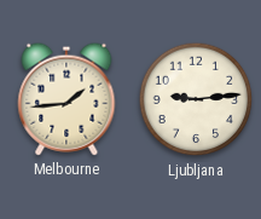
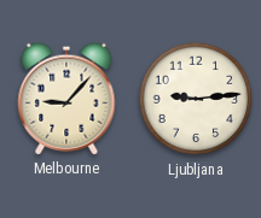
Melbourne: 1:44 -> 9:07
